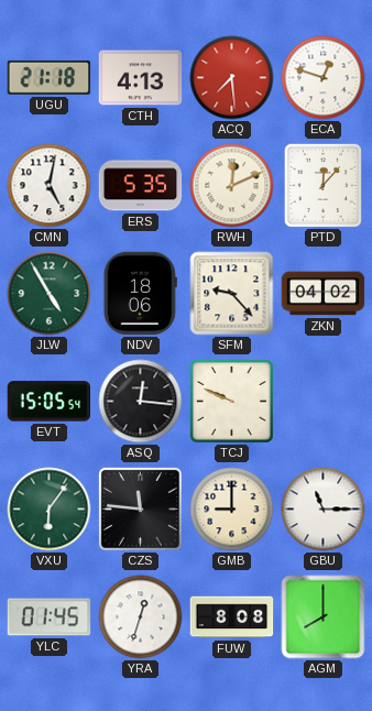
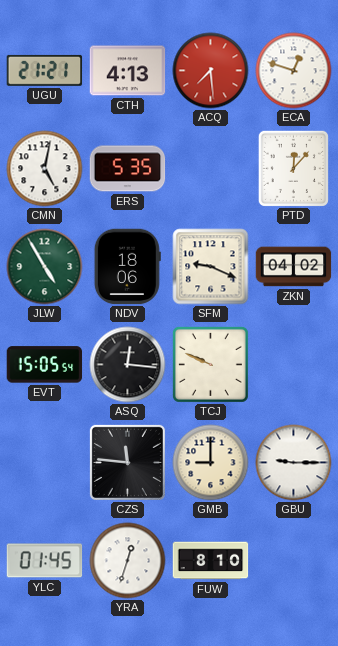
UGU: 21:18 -> 21:21
RWH: 12:11 -> none
SFM: 9:23 -> 9:19
VXU: 6:06 -> none
GBU: 11:15 -> 9:15
FUW: 8:08 -> 8:10
AGM: 8:00 -> none
